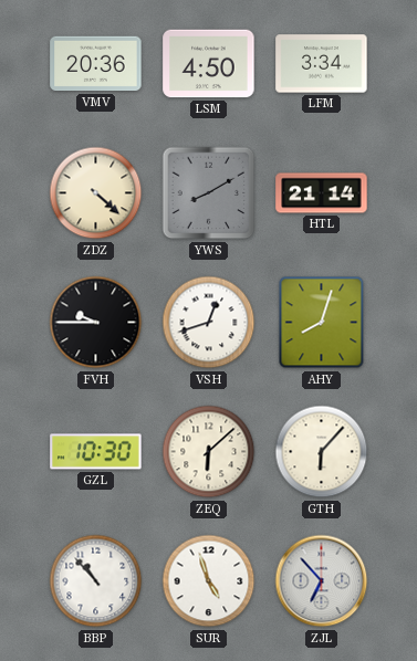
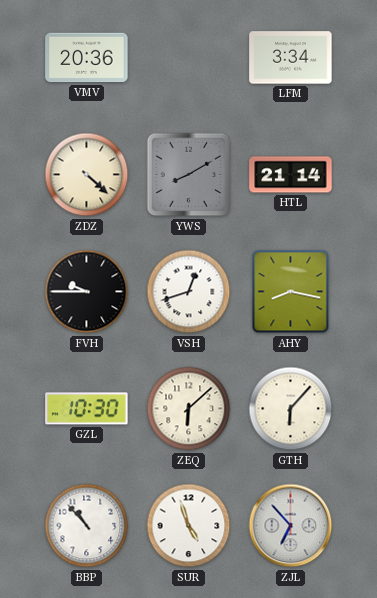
LSM: 4:50 -> none
AHY: 8:03 -> 8:17
